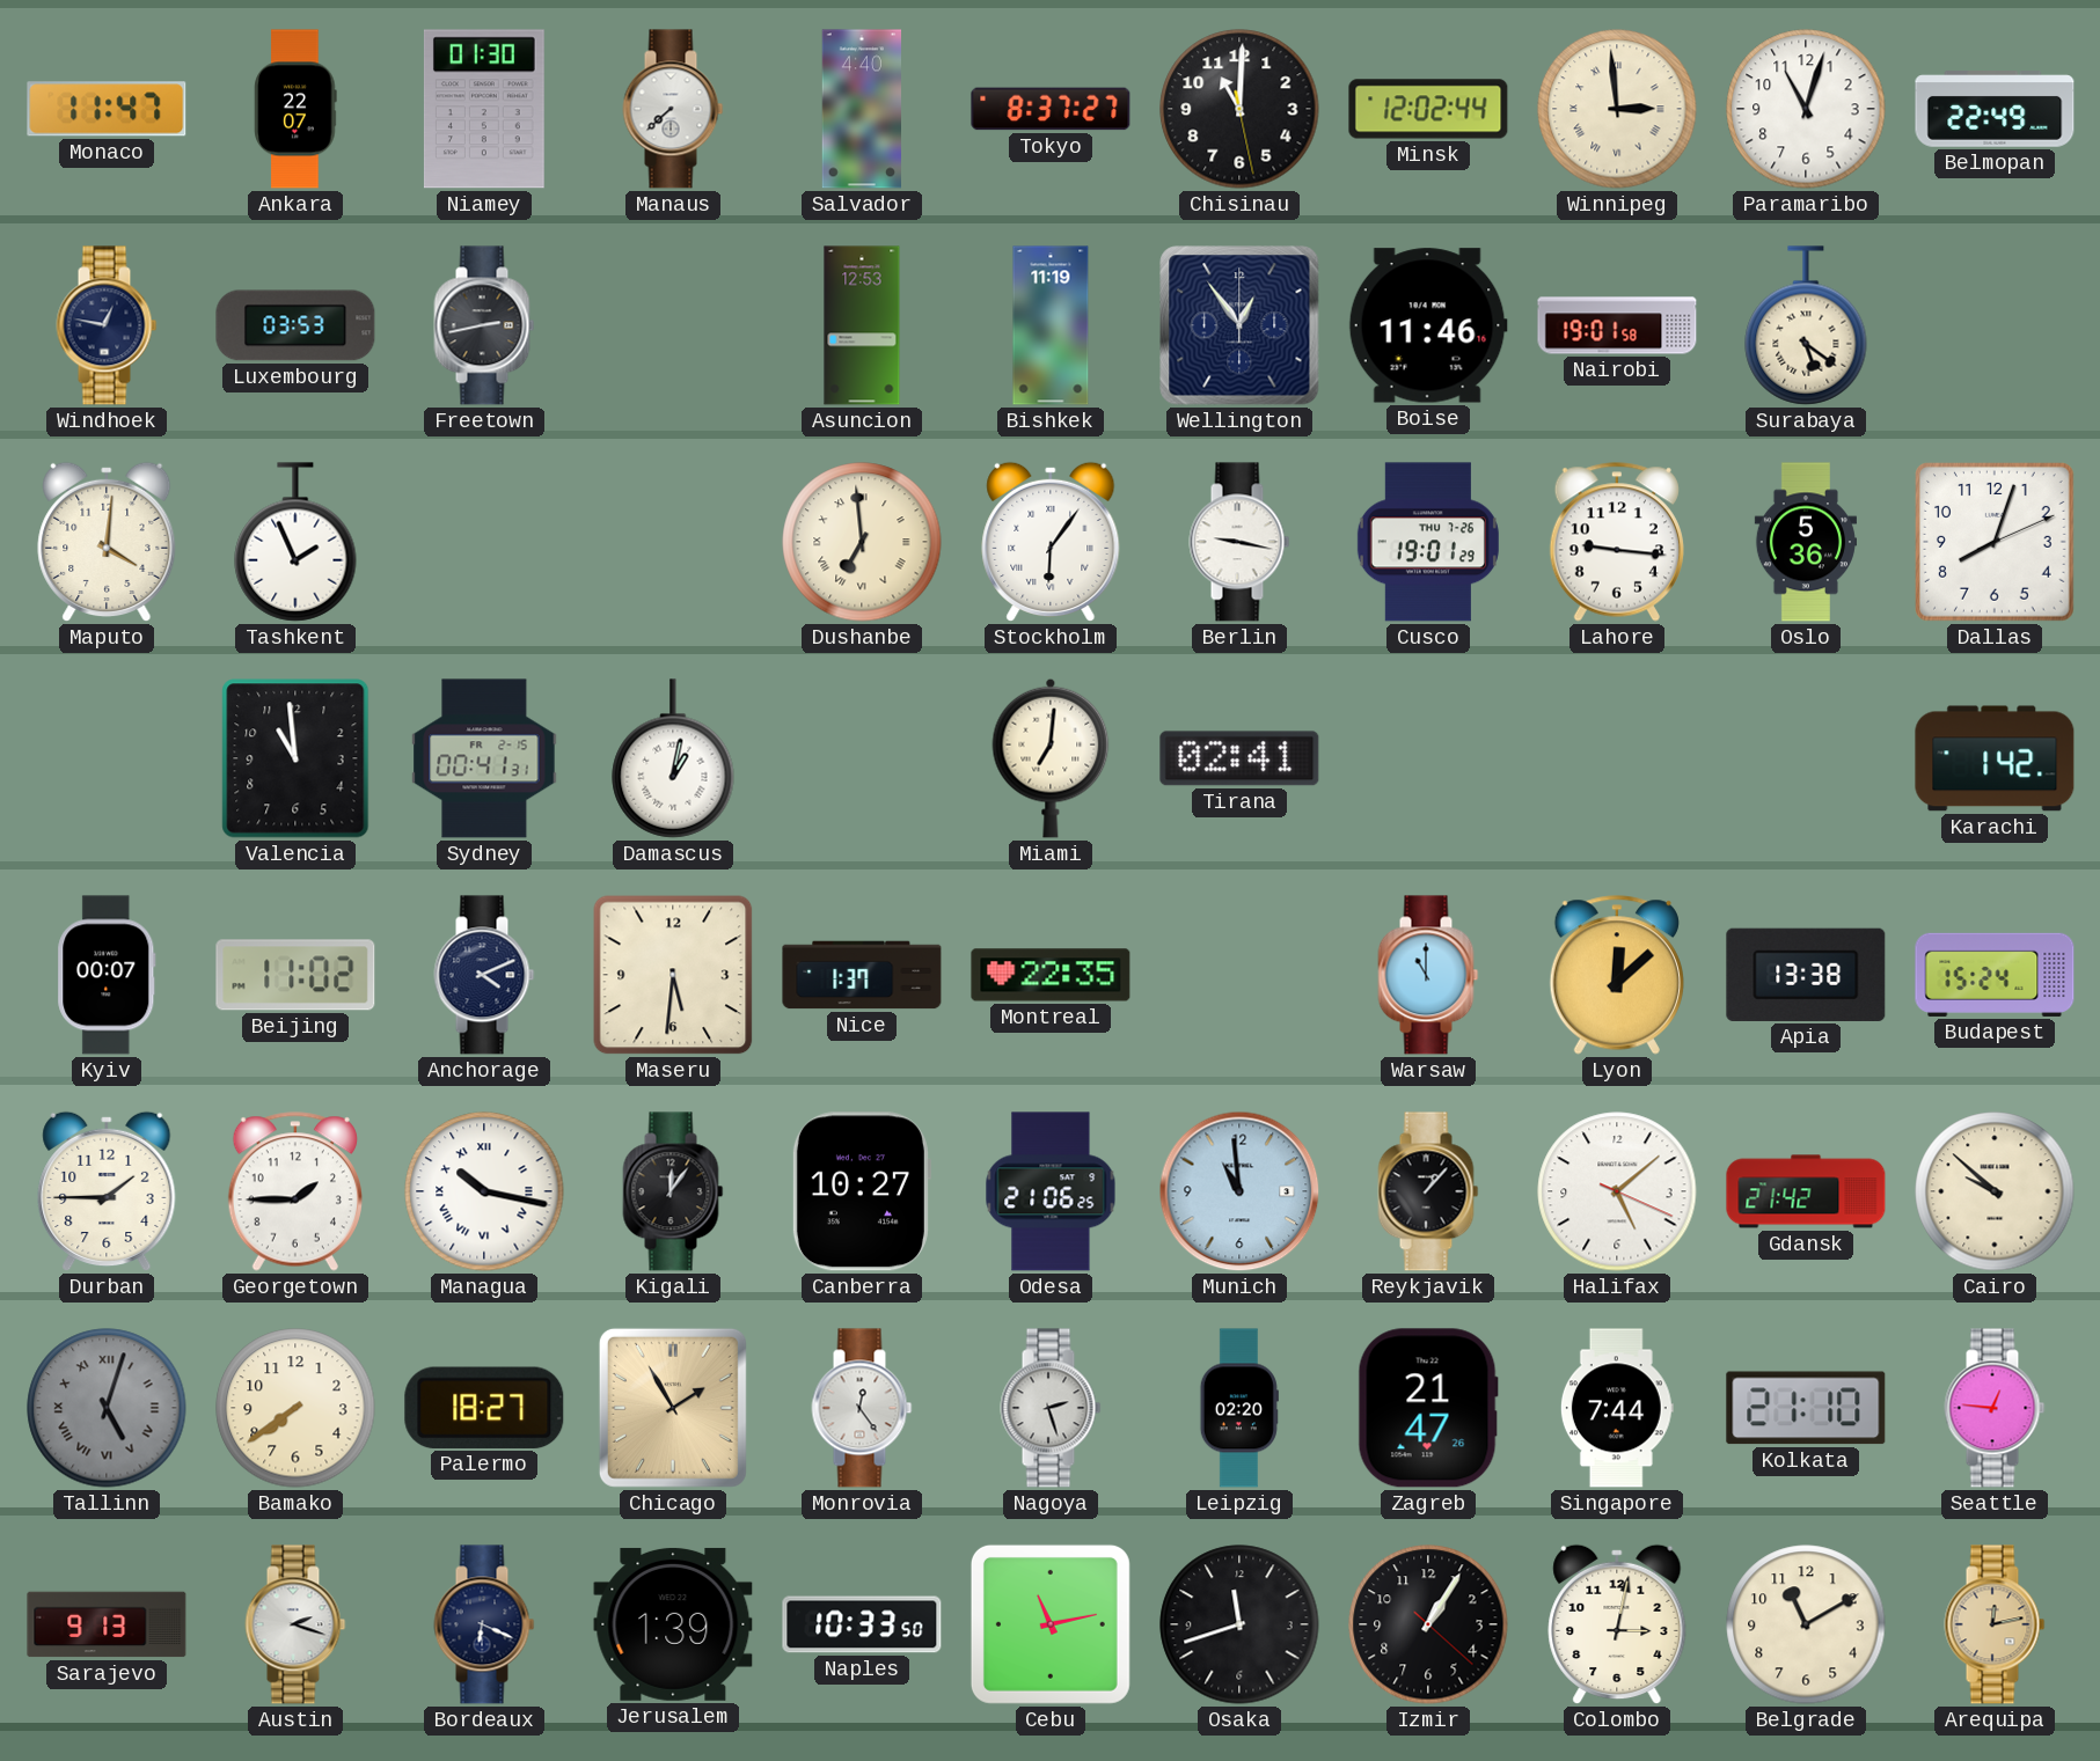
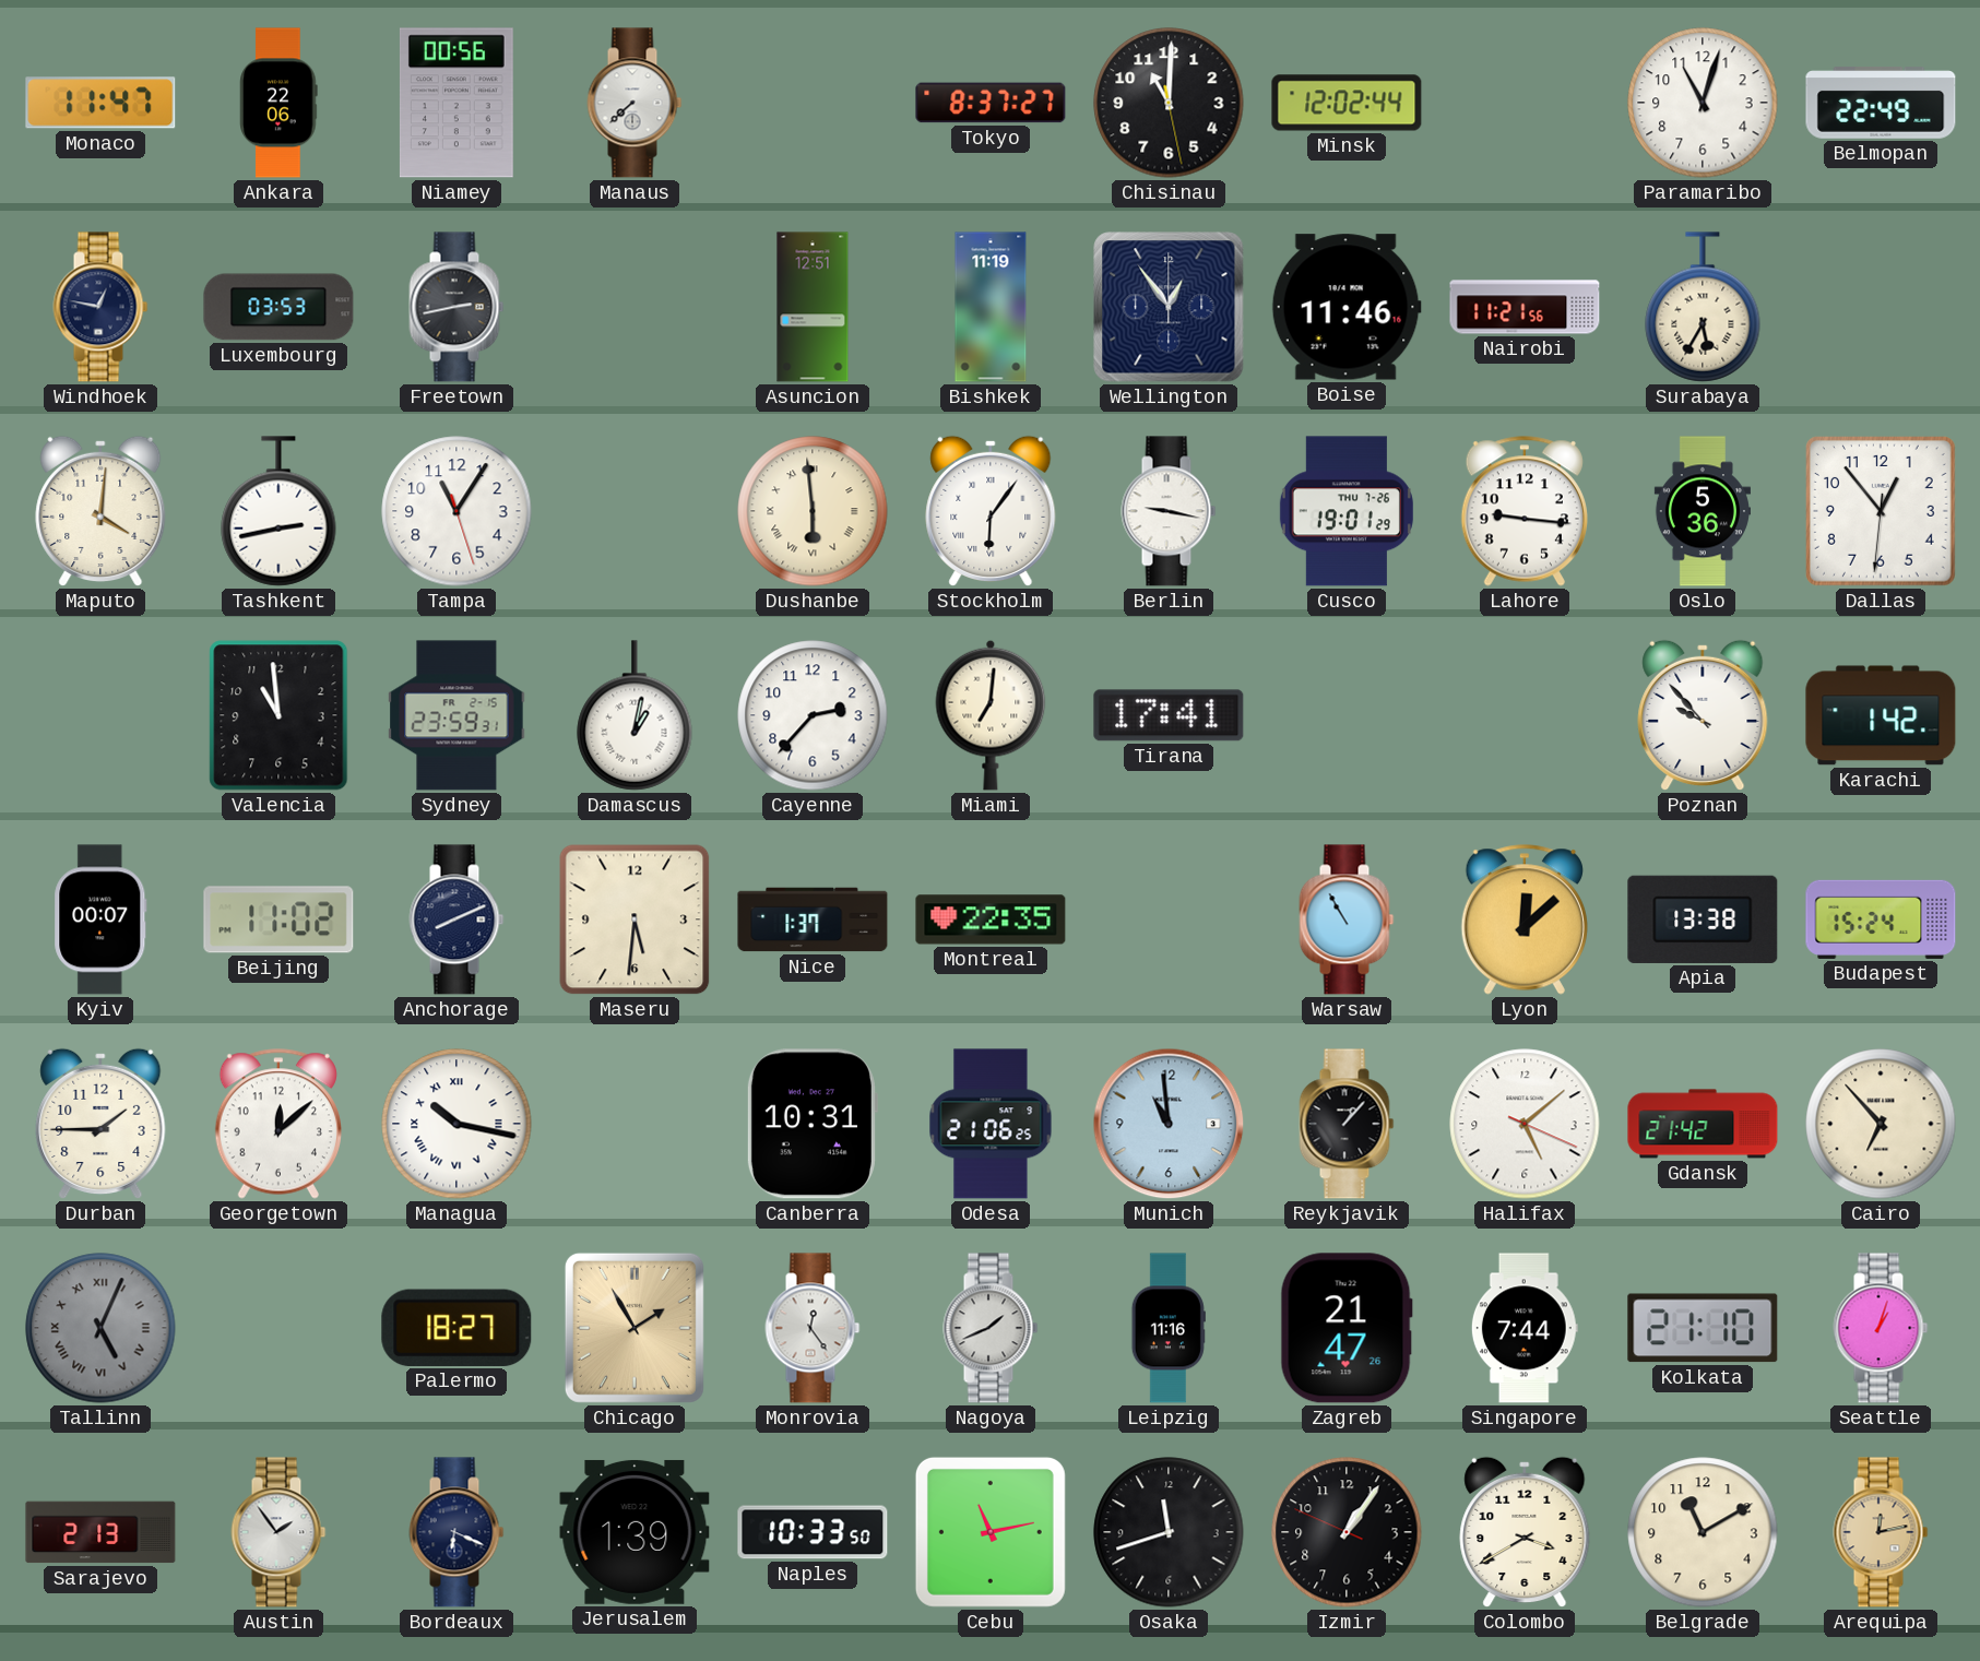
Ankara: 22:07 -> 22:06
Niamey: 01:30 -> 00:56
Salvador: 4:40 -> none
Winnipeg: 2:59 -> none
Asuncion: 12:53 -> 12:51
Nairobi: 19:01 -> 11:21
Surabaya: 5:21 -> 5:35
Tashkent: 1:56 -> 2:43
Tampa: none -> 11:05
Dushanbe: 6:59 -> 5:59
Dallas: 8:03 -> 12:53
Sydney: 00:41 -> 23:59
Cayenne: none -> 2:37
Tirana: 02:41 -> 17:41
Poznan: none -> 9:53
Anchorage: 4:11 -> 8:11
Warsaw: 11:00 -> 10:55
Georgetown: 1:45 -> 12:08
Kigali: 12:06 -> none
Canberra: 10:27 -> 10:31
Cairo: 9:52 -> 6:53
Tallinn: 5:03 -> 5:04
Bamako: 7:39 -> none
Nagoya: 2:27 -> 1:41
Leipzig: 02:20 -> 11:16
Seattle: 12:46 -> 1:03
Sarajevo: 9:13 -> 2:13
Austin: 2:18 -> 1:54
Izmir: 1:05:22 -> 1:05:49
Colombo: 3:02 -> 3:40
